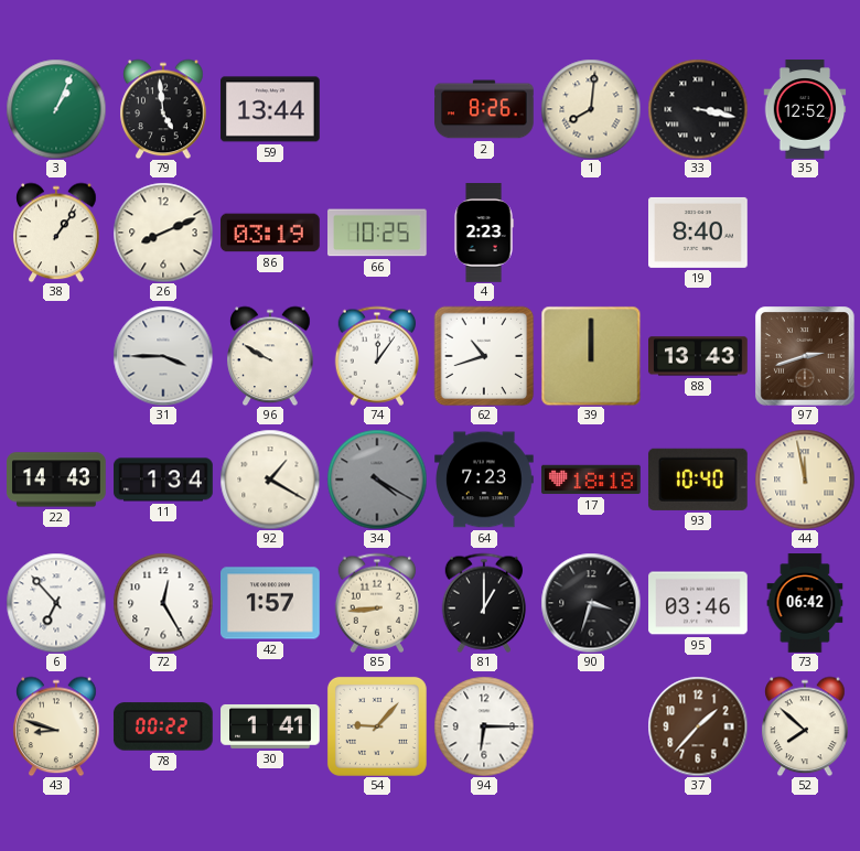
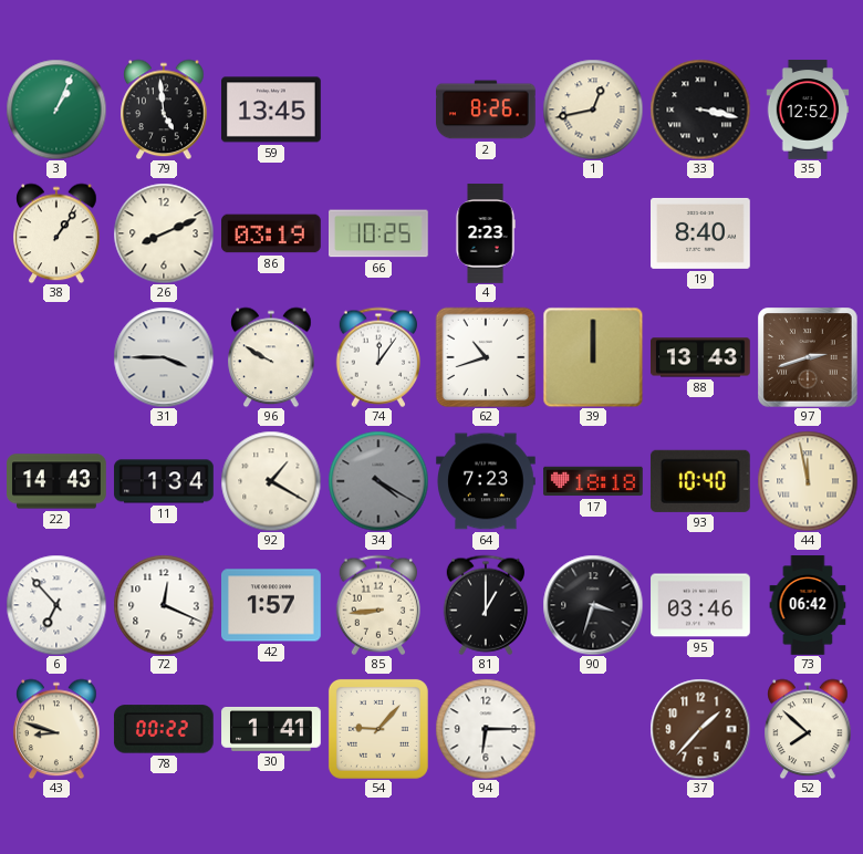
59: 13:44 -> 13:45
1: 8:01 -> 12:43
72: 12:25 -> 12:19
